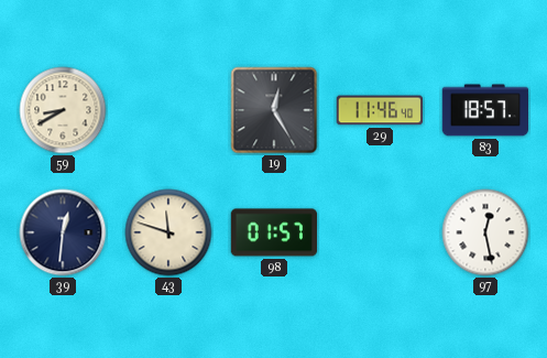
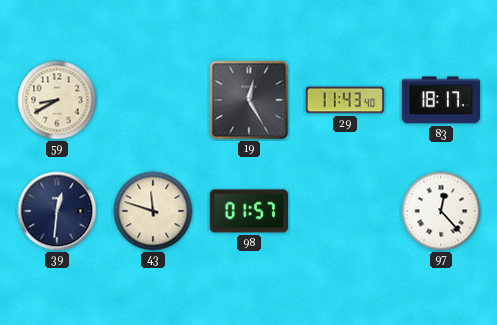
29: 11:46 -> 11:43
83: 18:57 -> 18:17
97: 12:28 -> 12:23
